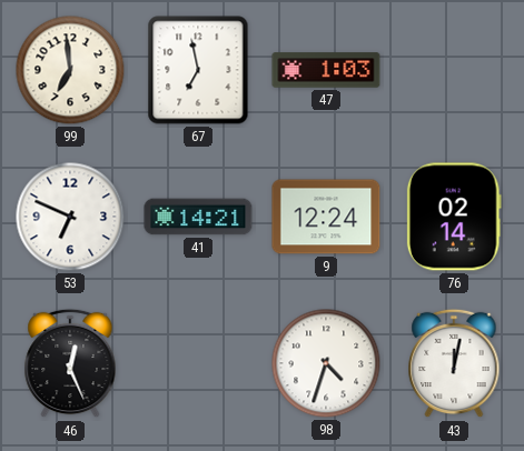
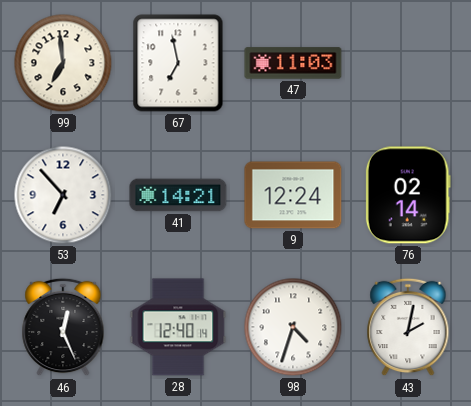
47: 1:03 -> 11:03
53: 6:49 -> 6:53
28: none -> 12:40
43: 12:02 -> 2:02
